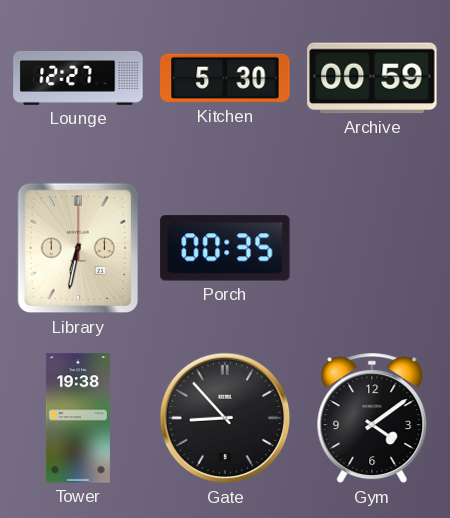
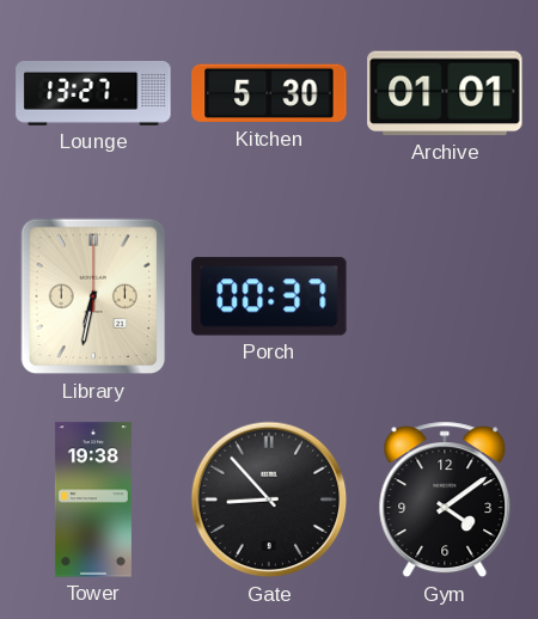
Lounge: 12:27 -> 13:27
Archive: 00:59 -> 01:01
Porch: 00:35 -> 00:37
